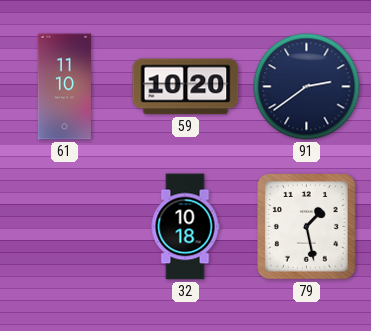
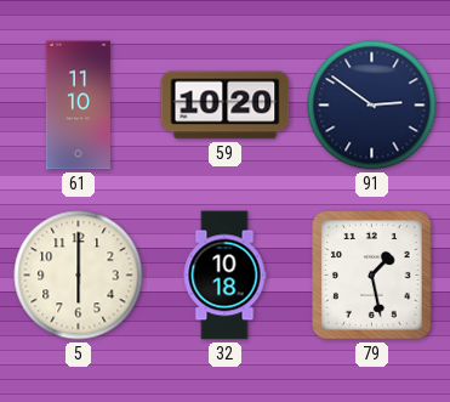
91: 2:39 -> 2:51
5: none -> 6:00
